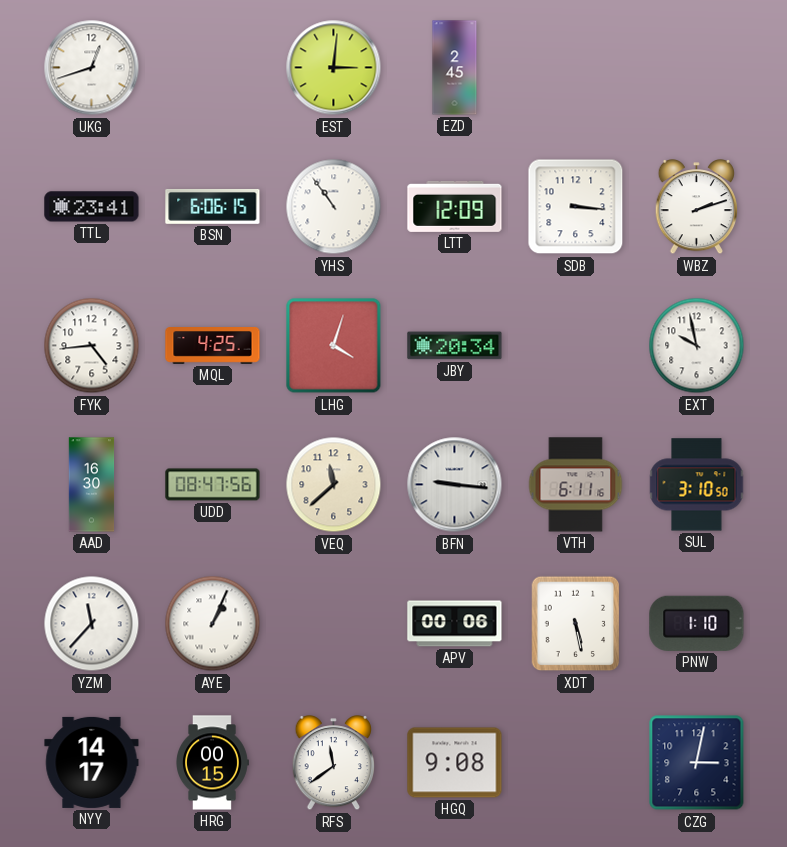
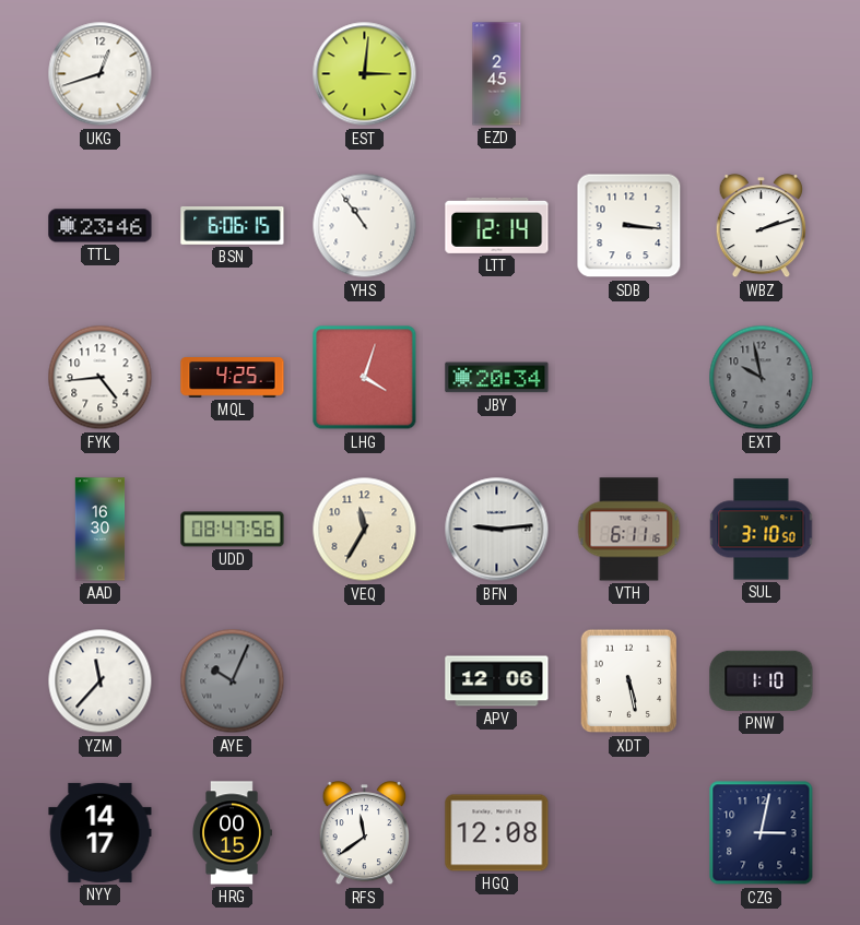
TTL: 23:41 -> 23:46
LTT: 12:09 -> 12:14
EXT dial: white -> grey
VEQ: 11:38 -> 11:35
BFN: 9:16 -> 9:14
AYE: 1:04 -> 10:04
AYE dial: white -> grey
APV: 00:06 -> 12:06
HGQ: 9:08 -> 12:08
